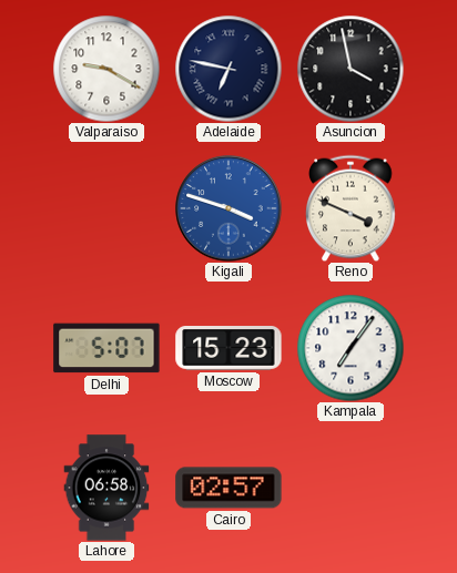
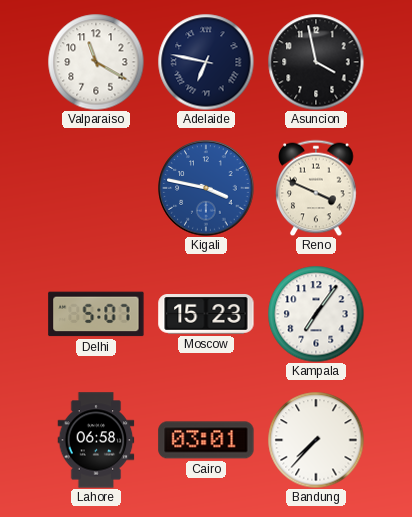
Valparaiso: 9:20 -> 11:20
Kigali: 3:48 -> 3:47
Cairo: 02:57 -> 03:01
Bandung: none -> 7:37
